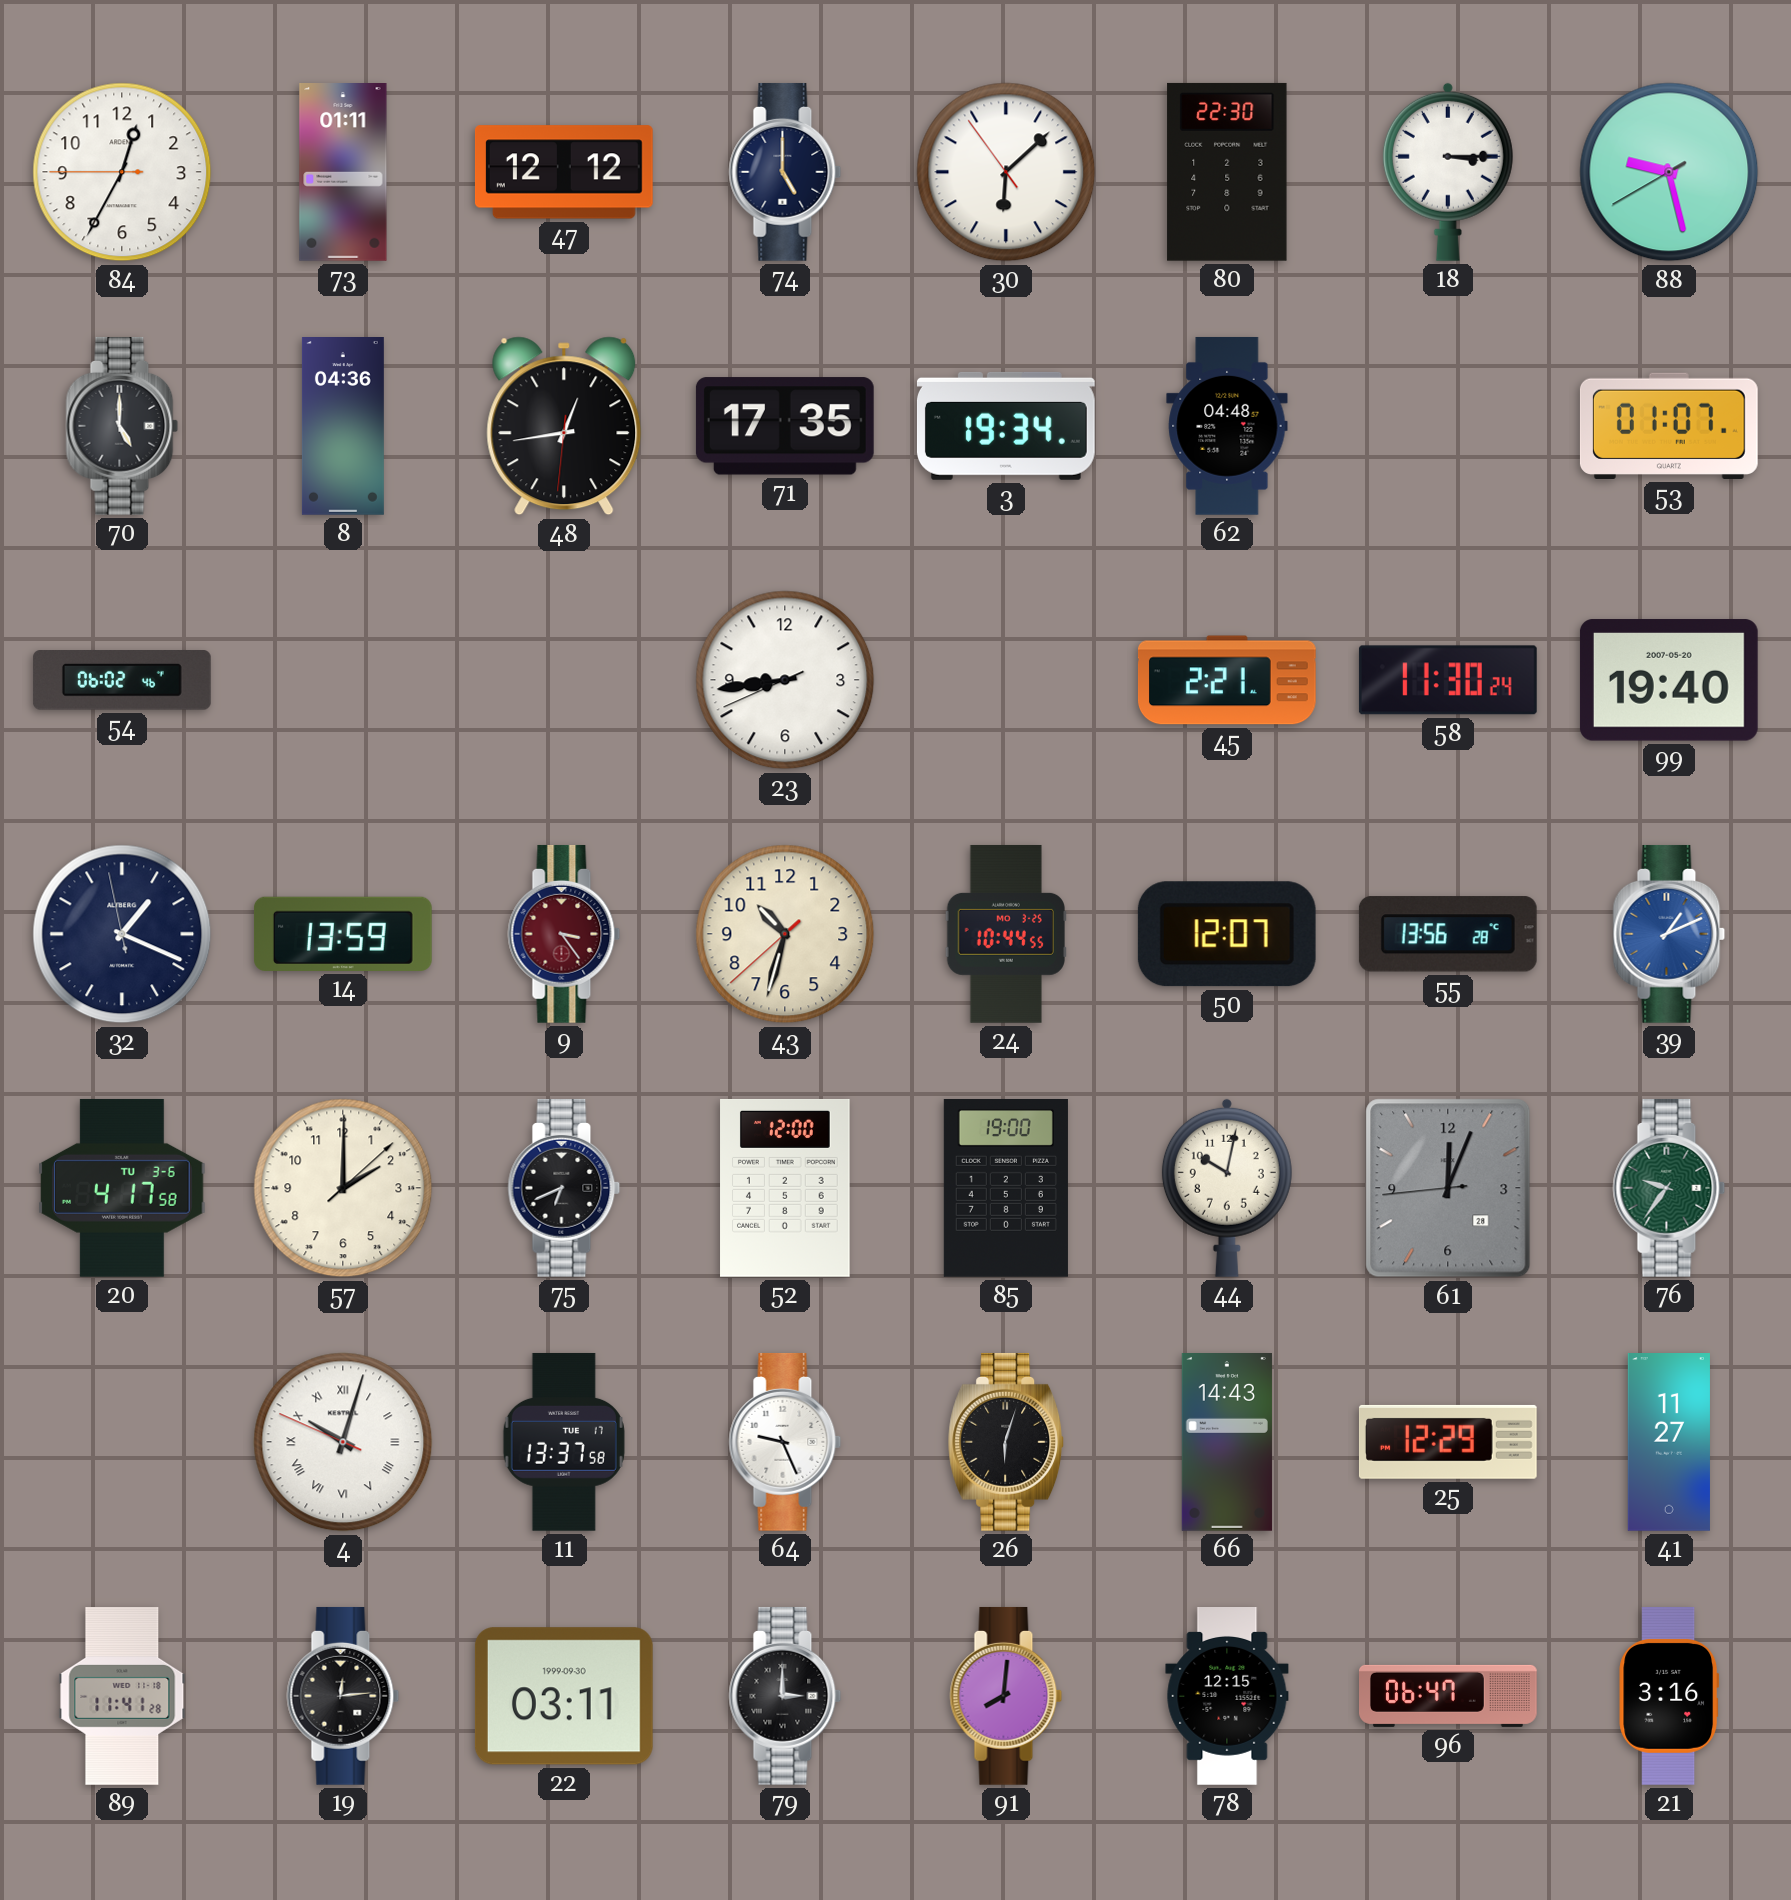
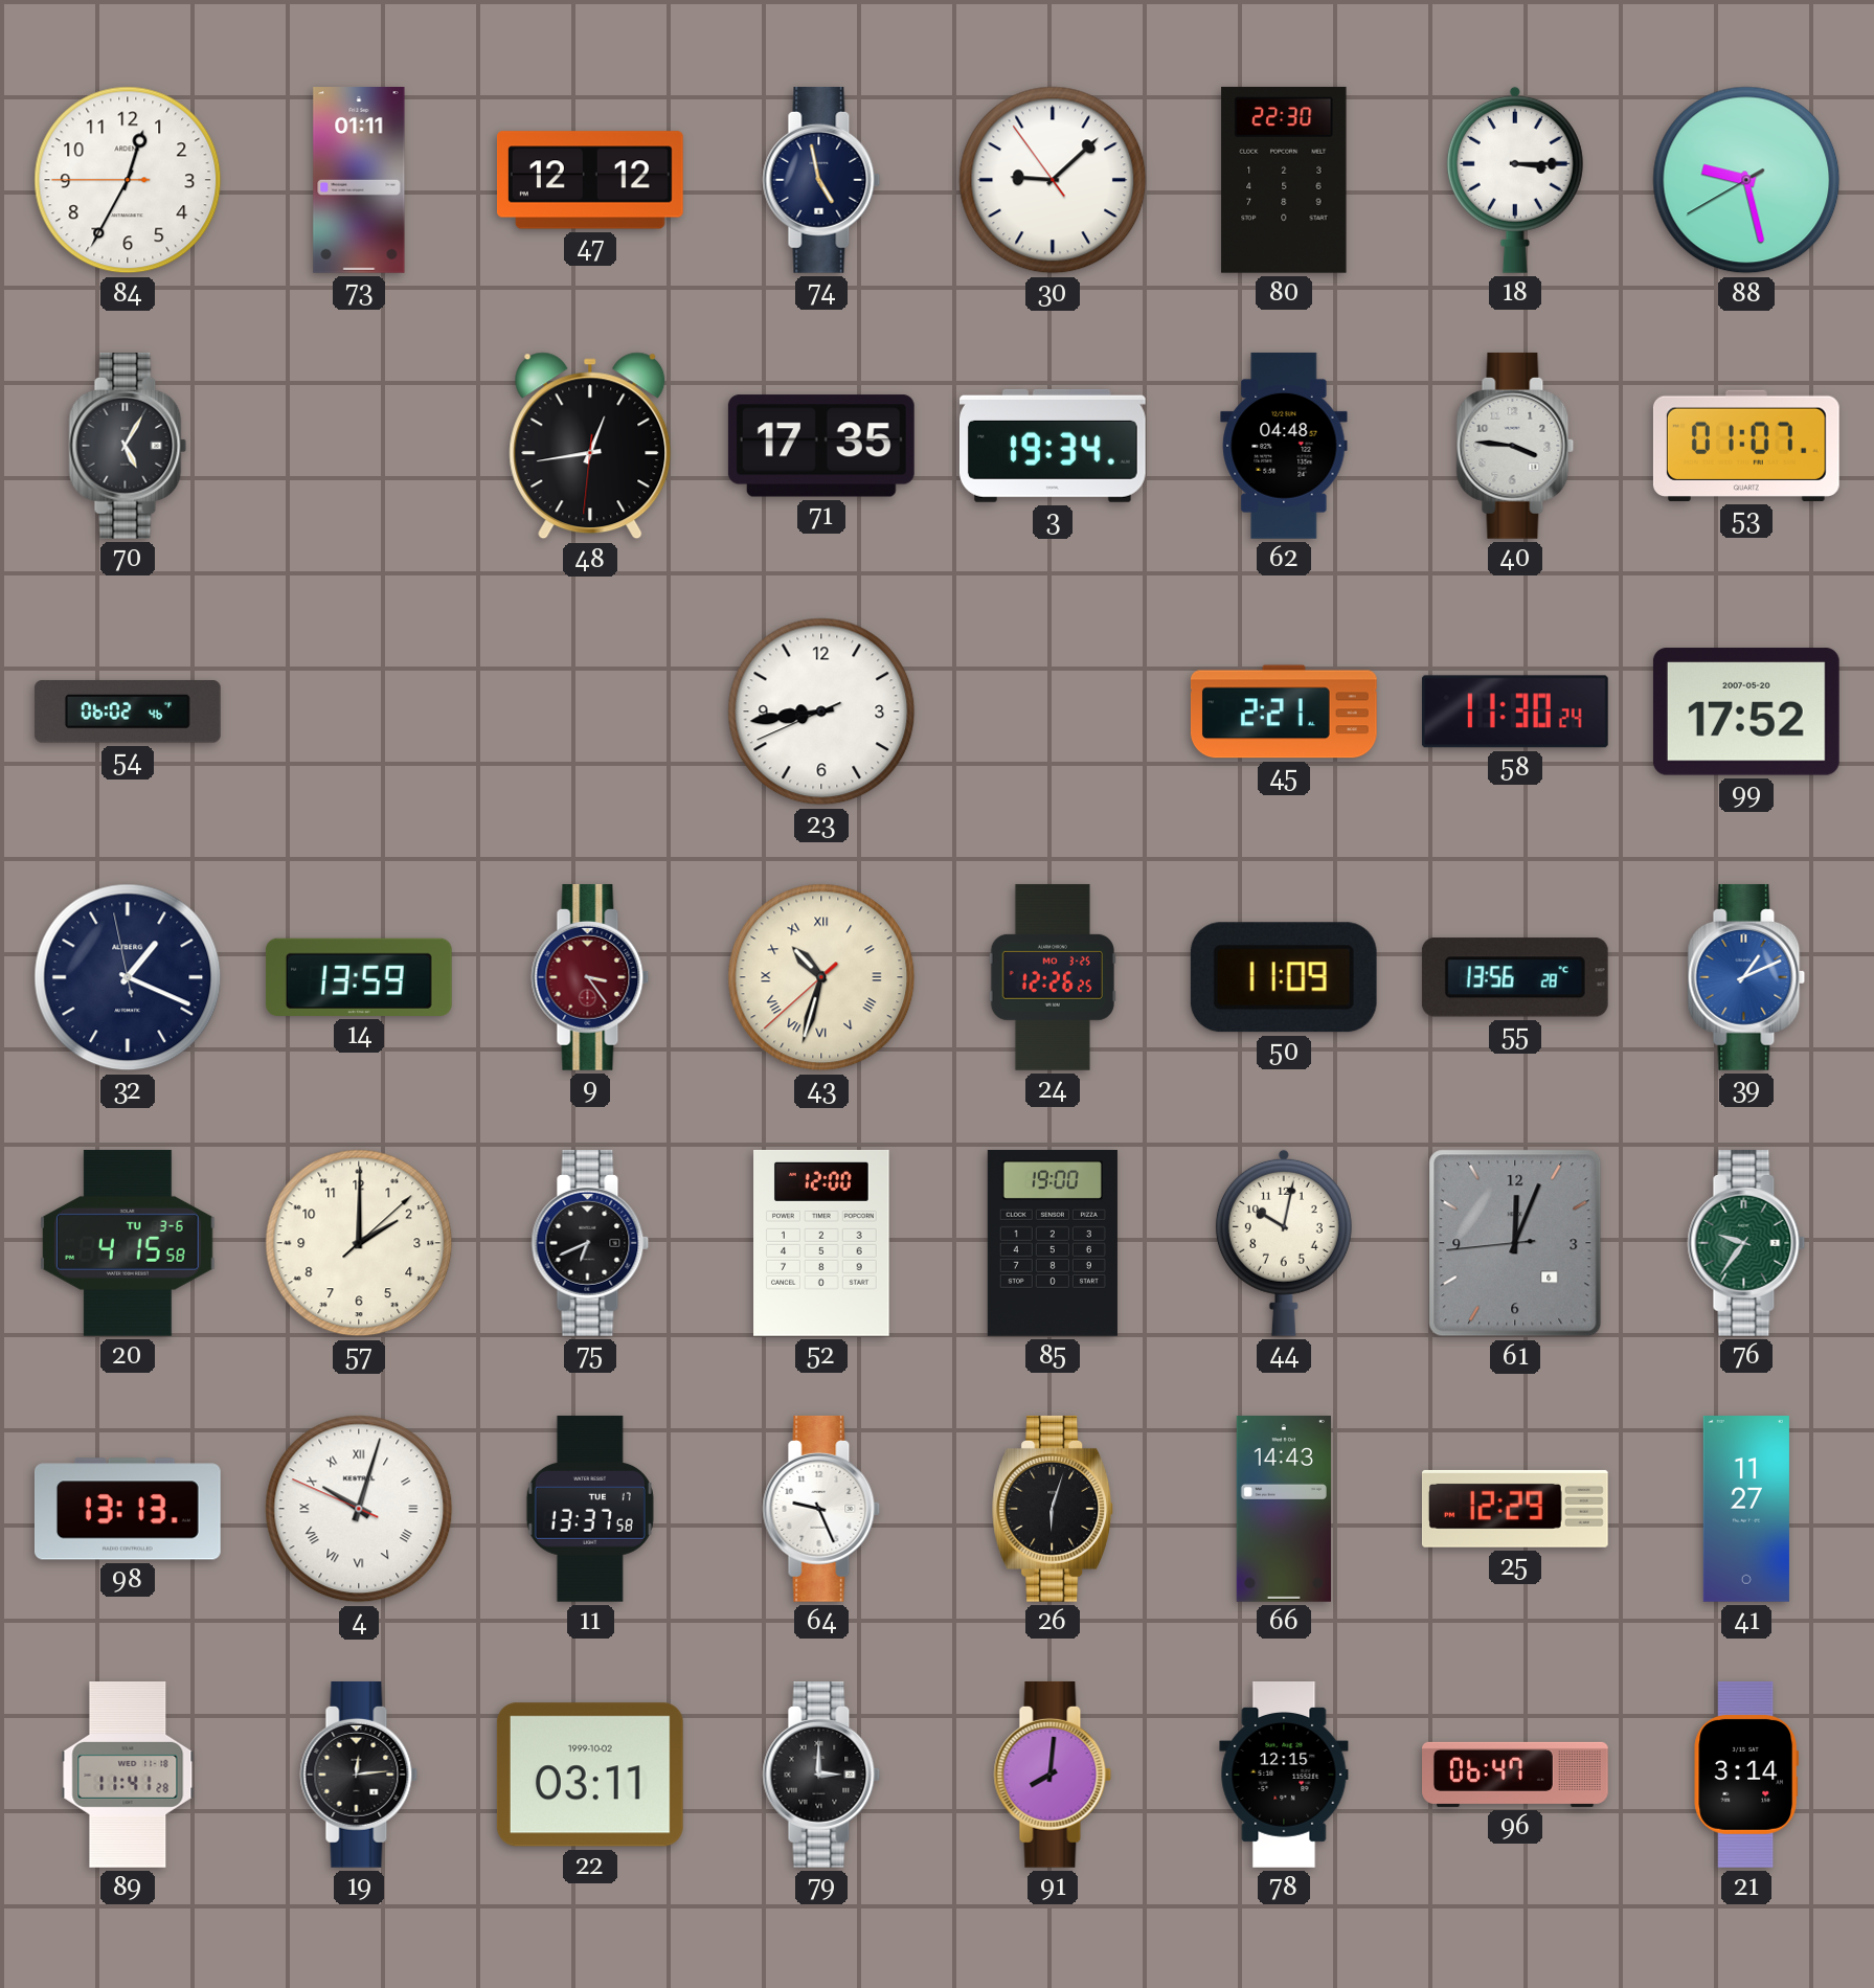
74: 5:00 -> 4:58
30: 6:07 -> 9:07
70: 5:00 -> 5:05
8: 04:36 -> none
40: none -> 3:46
99: 19:40 -> 17:52
43 numerals: Arabic -> Roman
24: 10:44 -> 12:26
50: 12:07 -> 11:09
20: 4:17 -> 4:15
61 date: 28 -> 6
98: none -> 13:13
22 date: 1999-09-30 -> 1999-10-02
21: 3:16 -> 3:14
